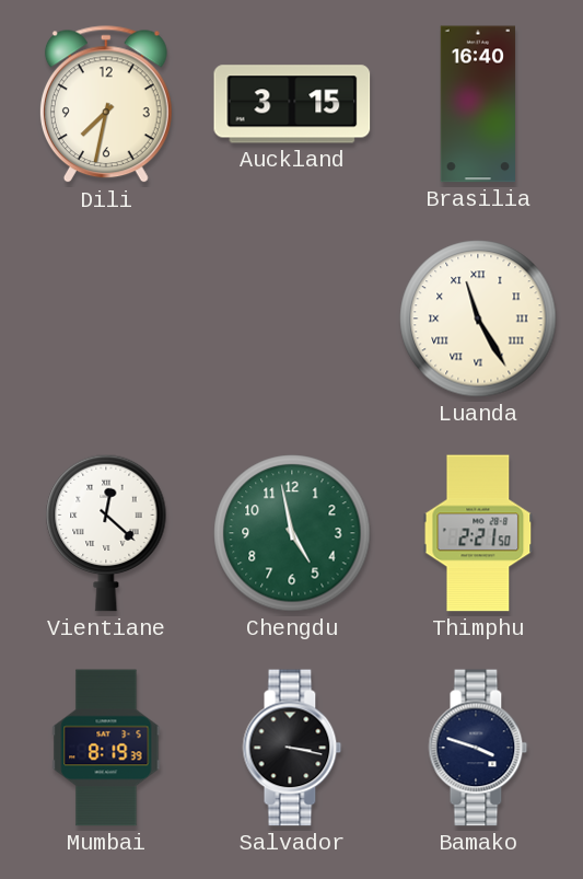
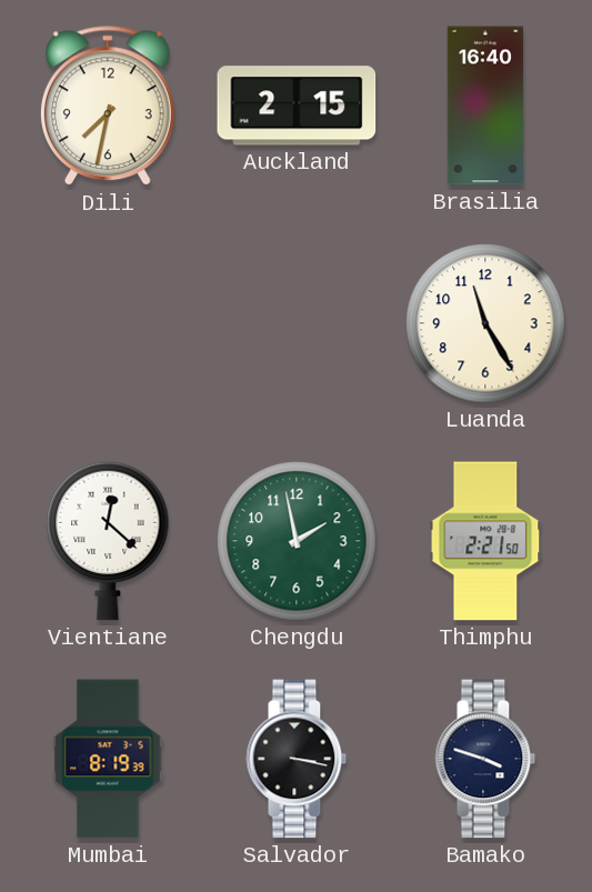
Auckland: 3:15 -> 2:15
Luanda numerals: Roman -> Arabic
Chengdu: 4:58 -> 1:58
